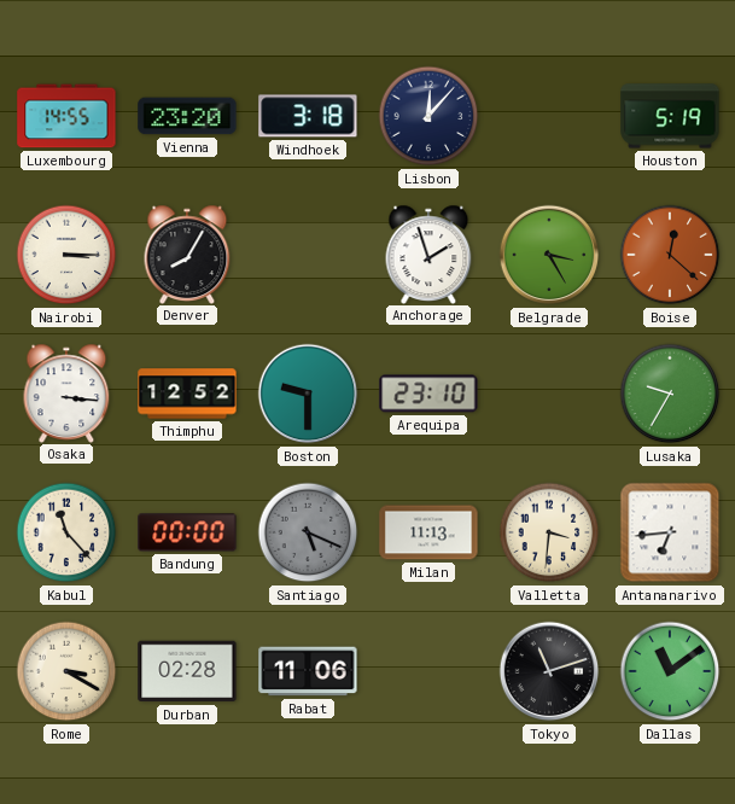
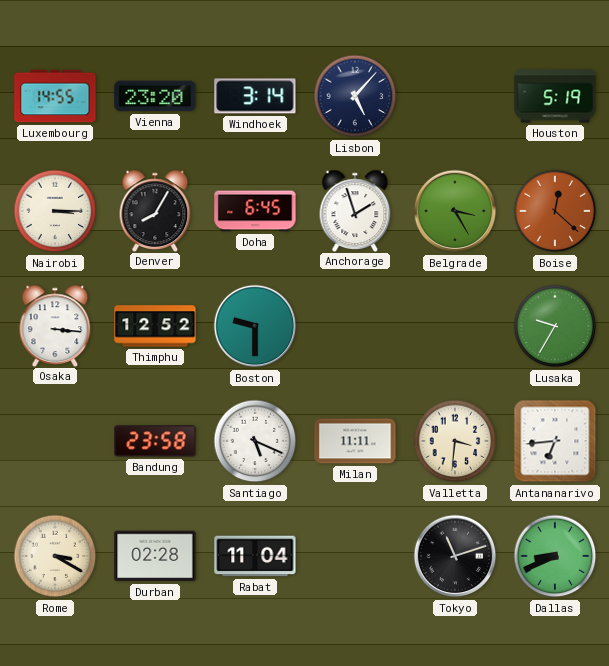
Windhoek: 3:18 -> 3:14
Lisbon: 12:07 -> 5:07
Doha: none -> 6:45
Arequipa: 23:10 -> none
Kabul: 11:23 -> none
Bandung: 00:00 -> 23:58
Santiago dial: grey -> white
Milan: 11:13 -> 11:11
Rabat: 11:06 -> 11:04
Dallas: 11:09 -> 8:41
